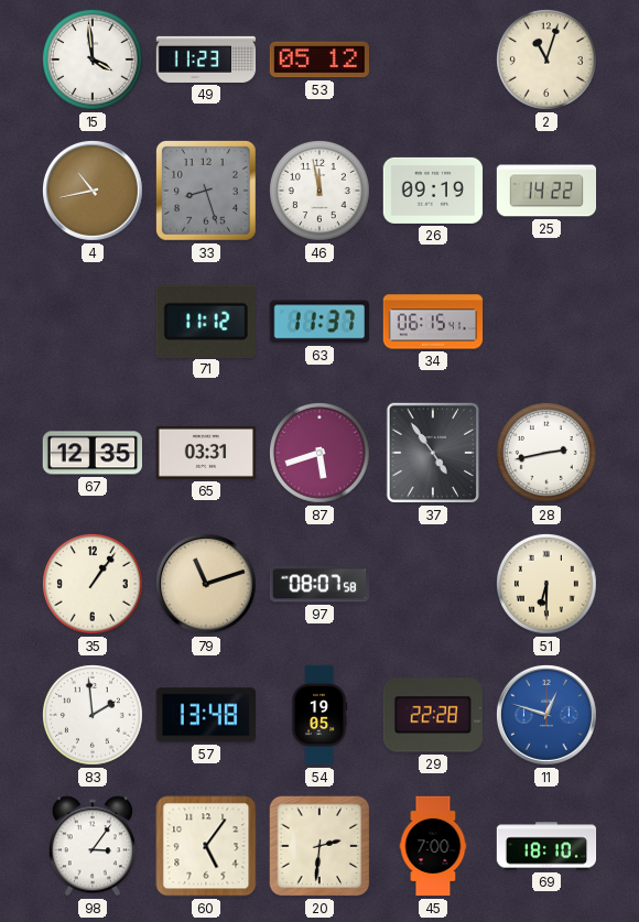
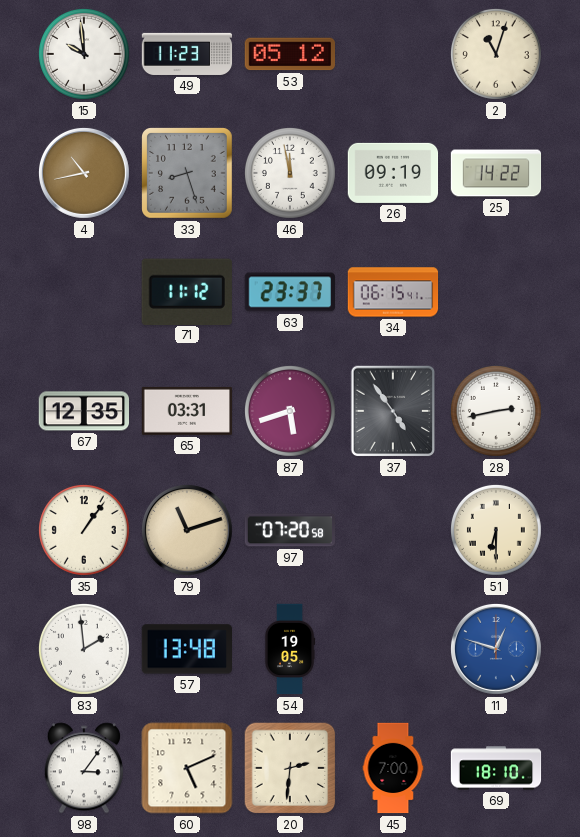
15: 3:59 -> 9:59
63: 11:37 -> 23:37
97: 08:07 -> 07:20
29: 22:28 -> none
60: 5:06 -> 5:11
